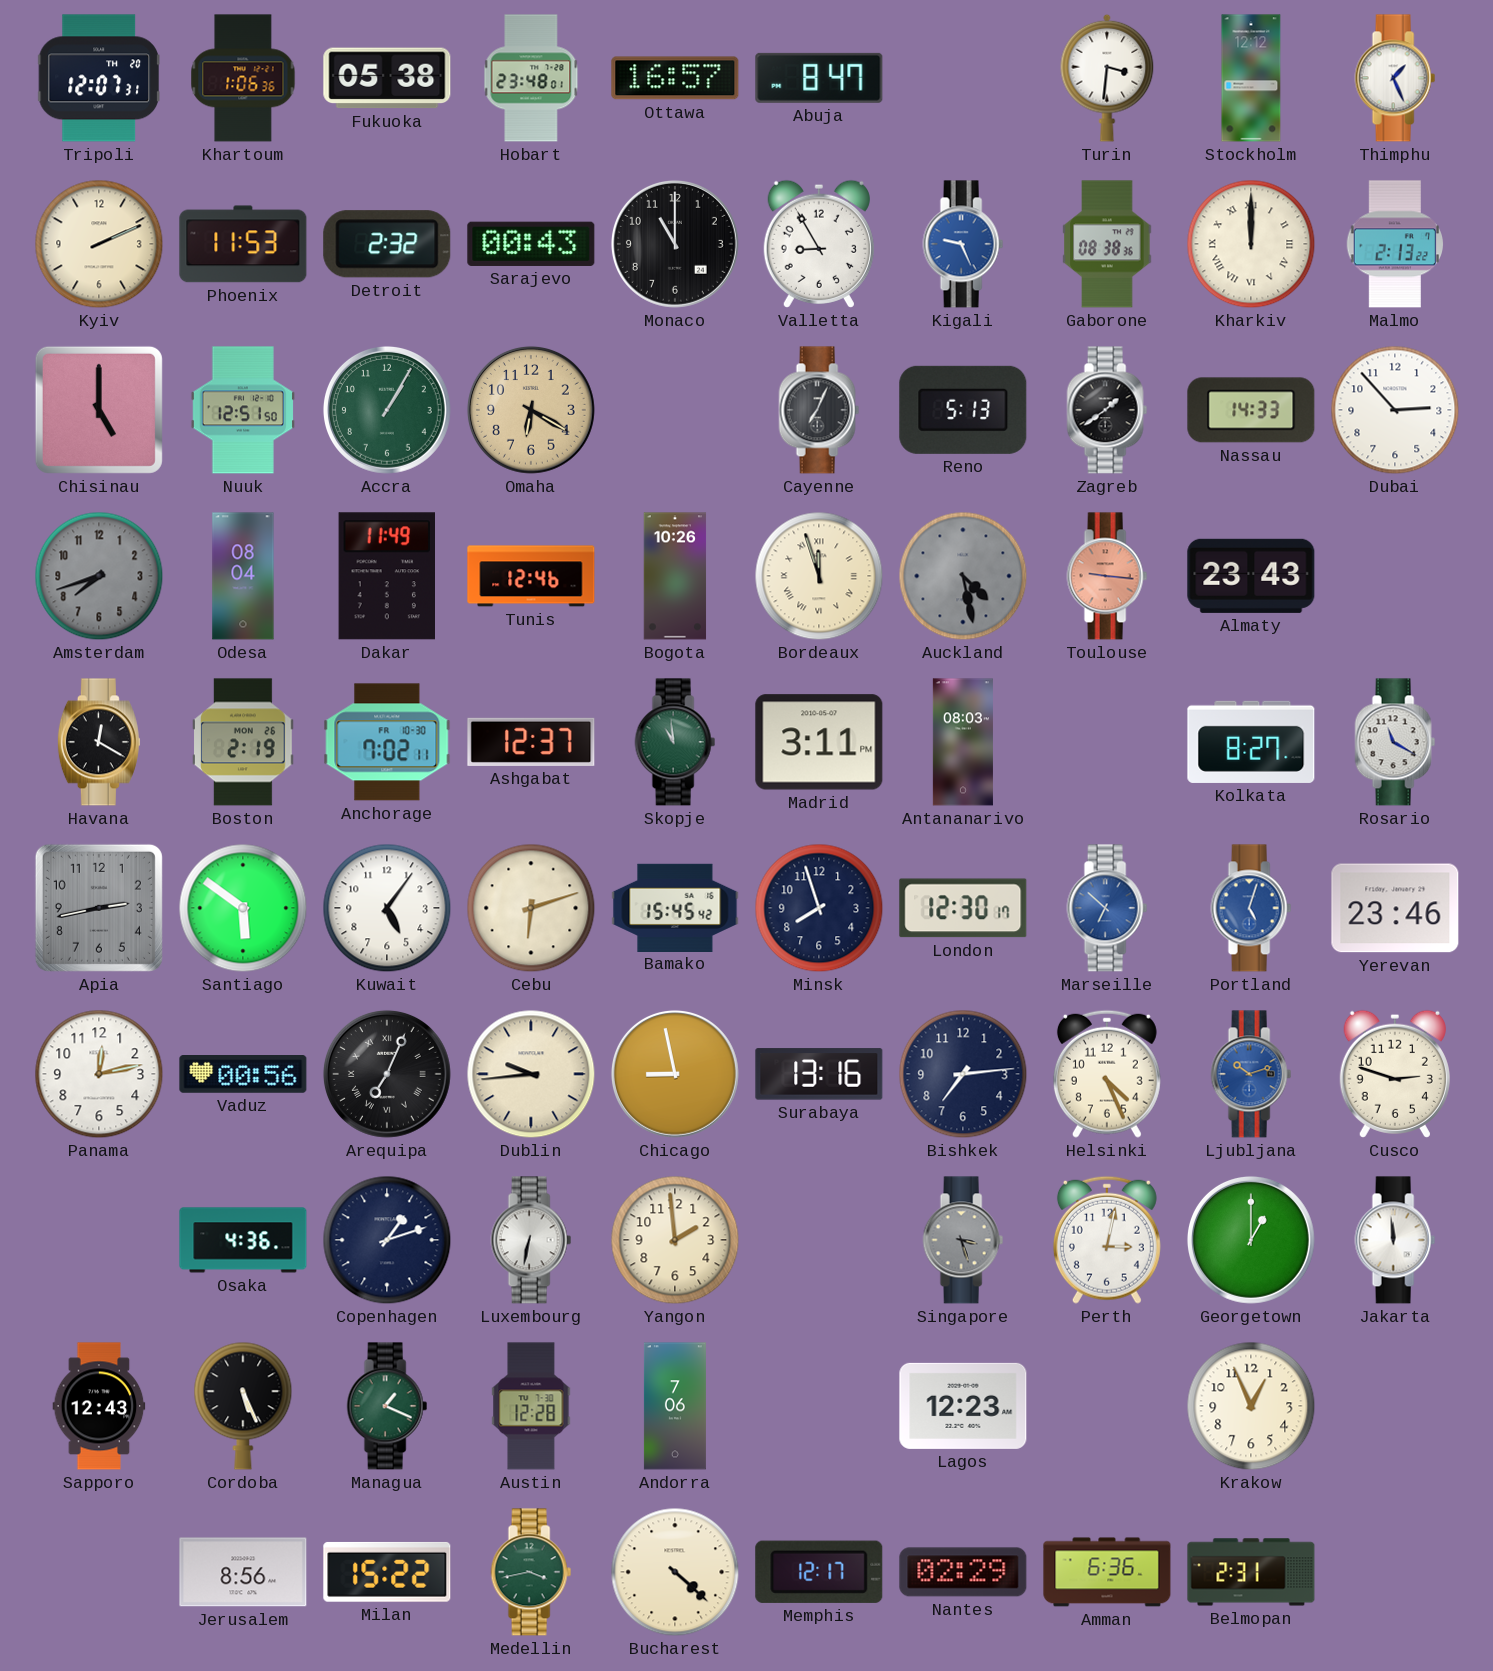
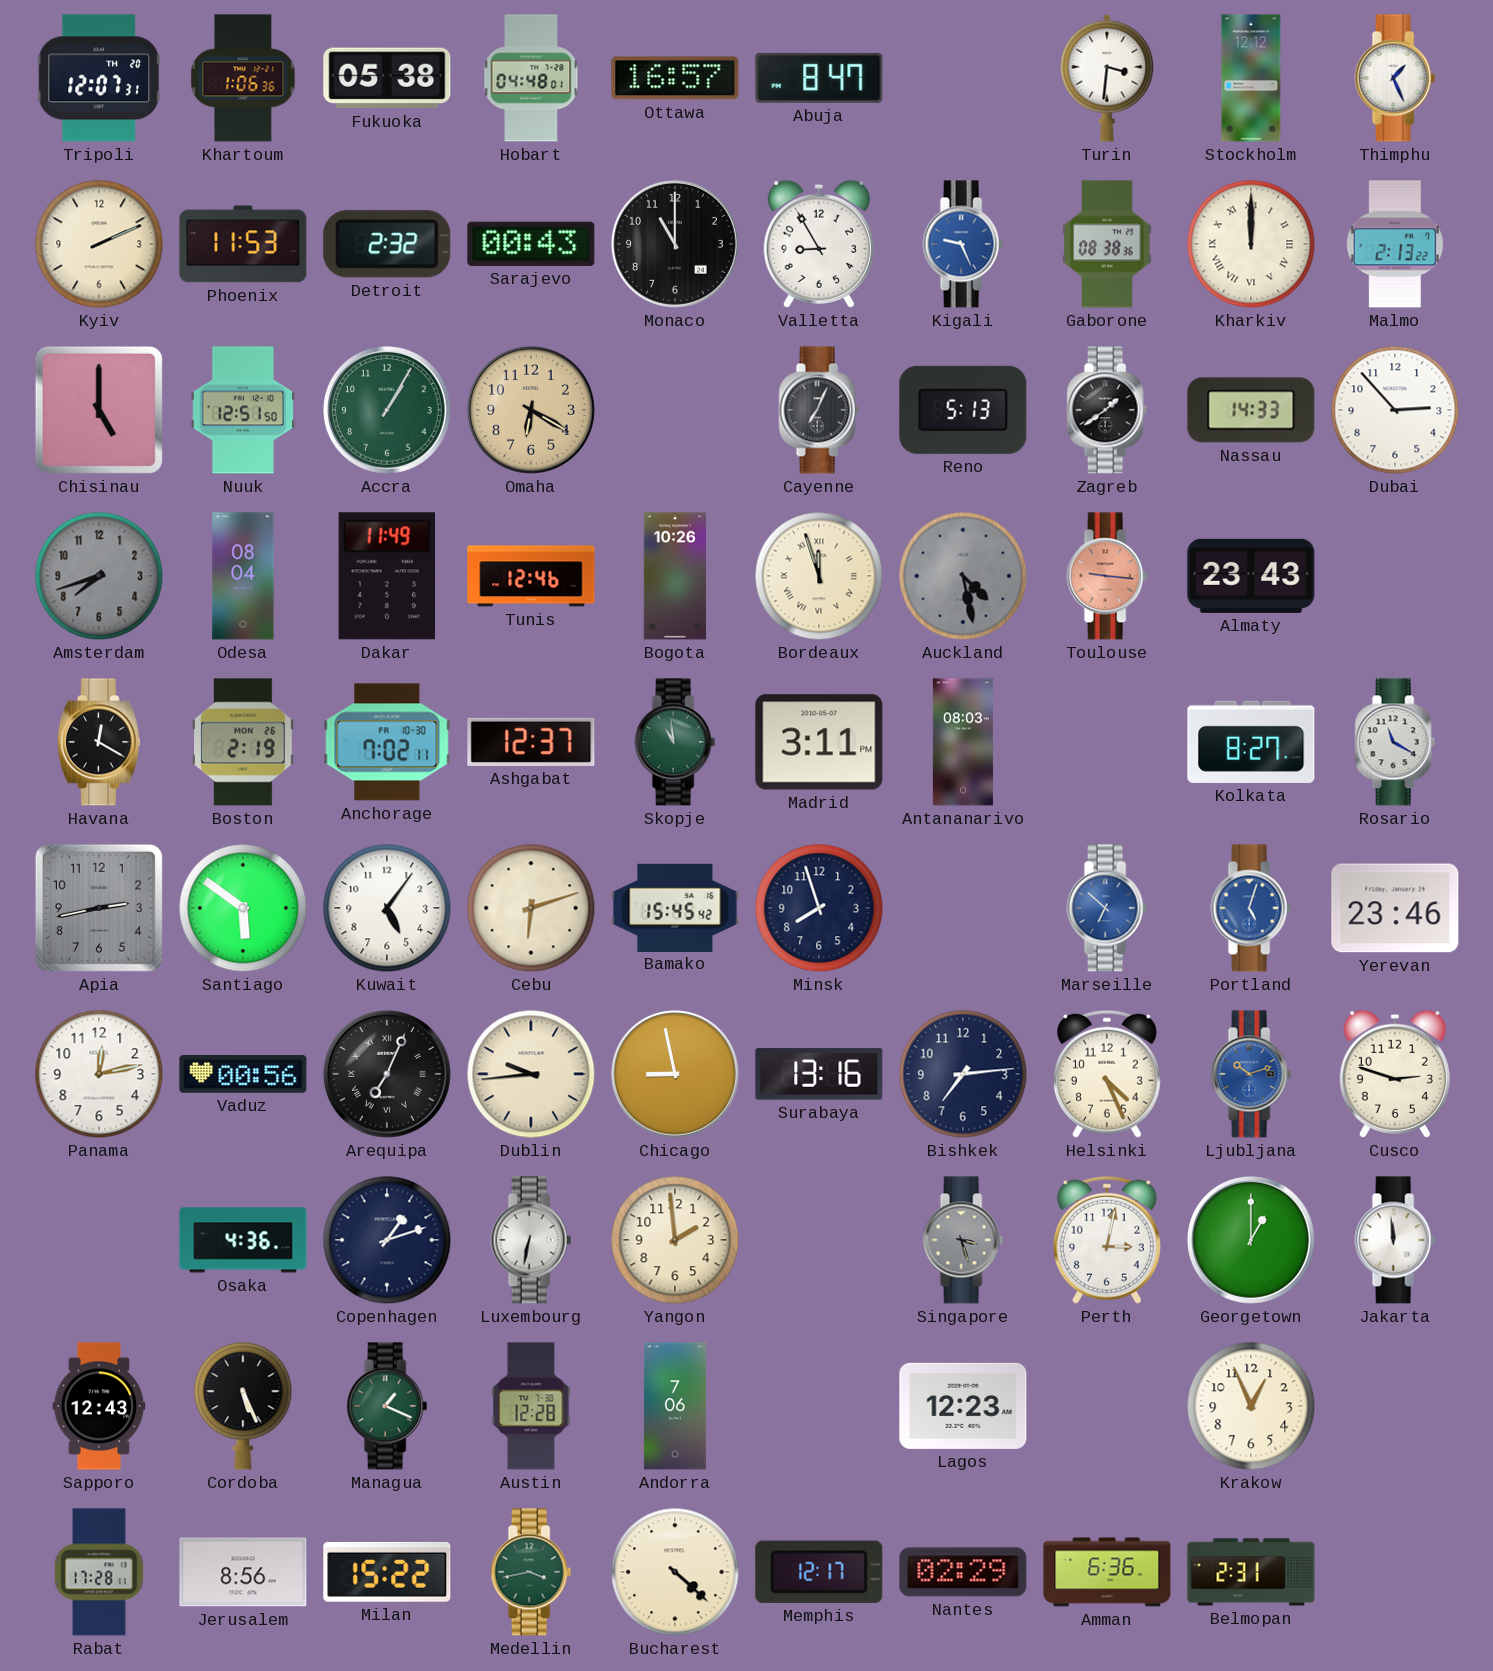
Hobart: 23:48 -> 04:48
London: 12:30 -> none
Rabat: none -> 17:28
